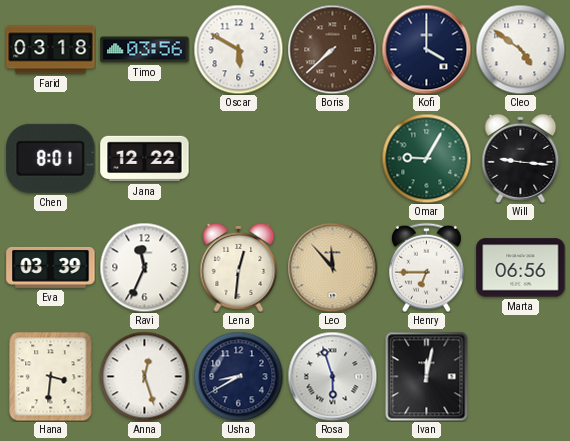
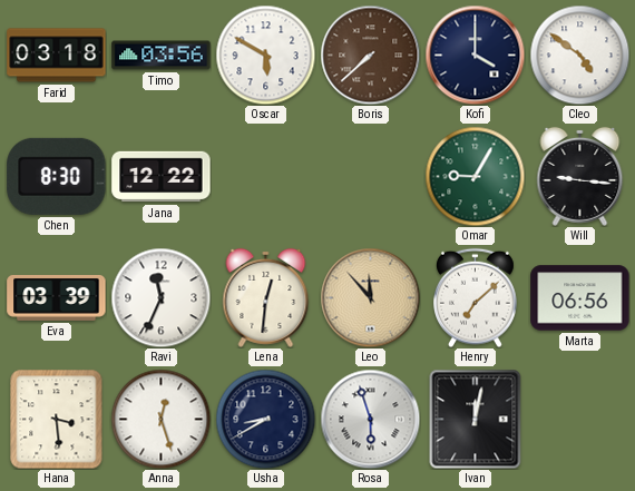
Chen: 8:01 -> 8:30
Henry: 6:45 -> 7:08
Hana: 3:31 -> 3:29
